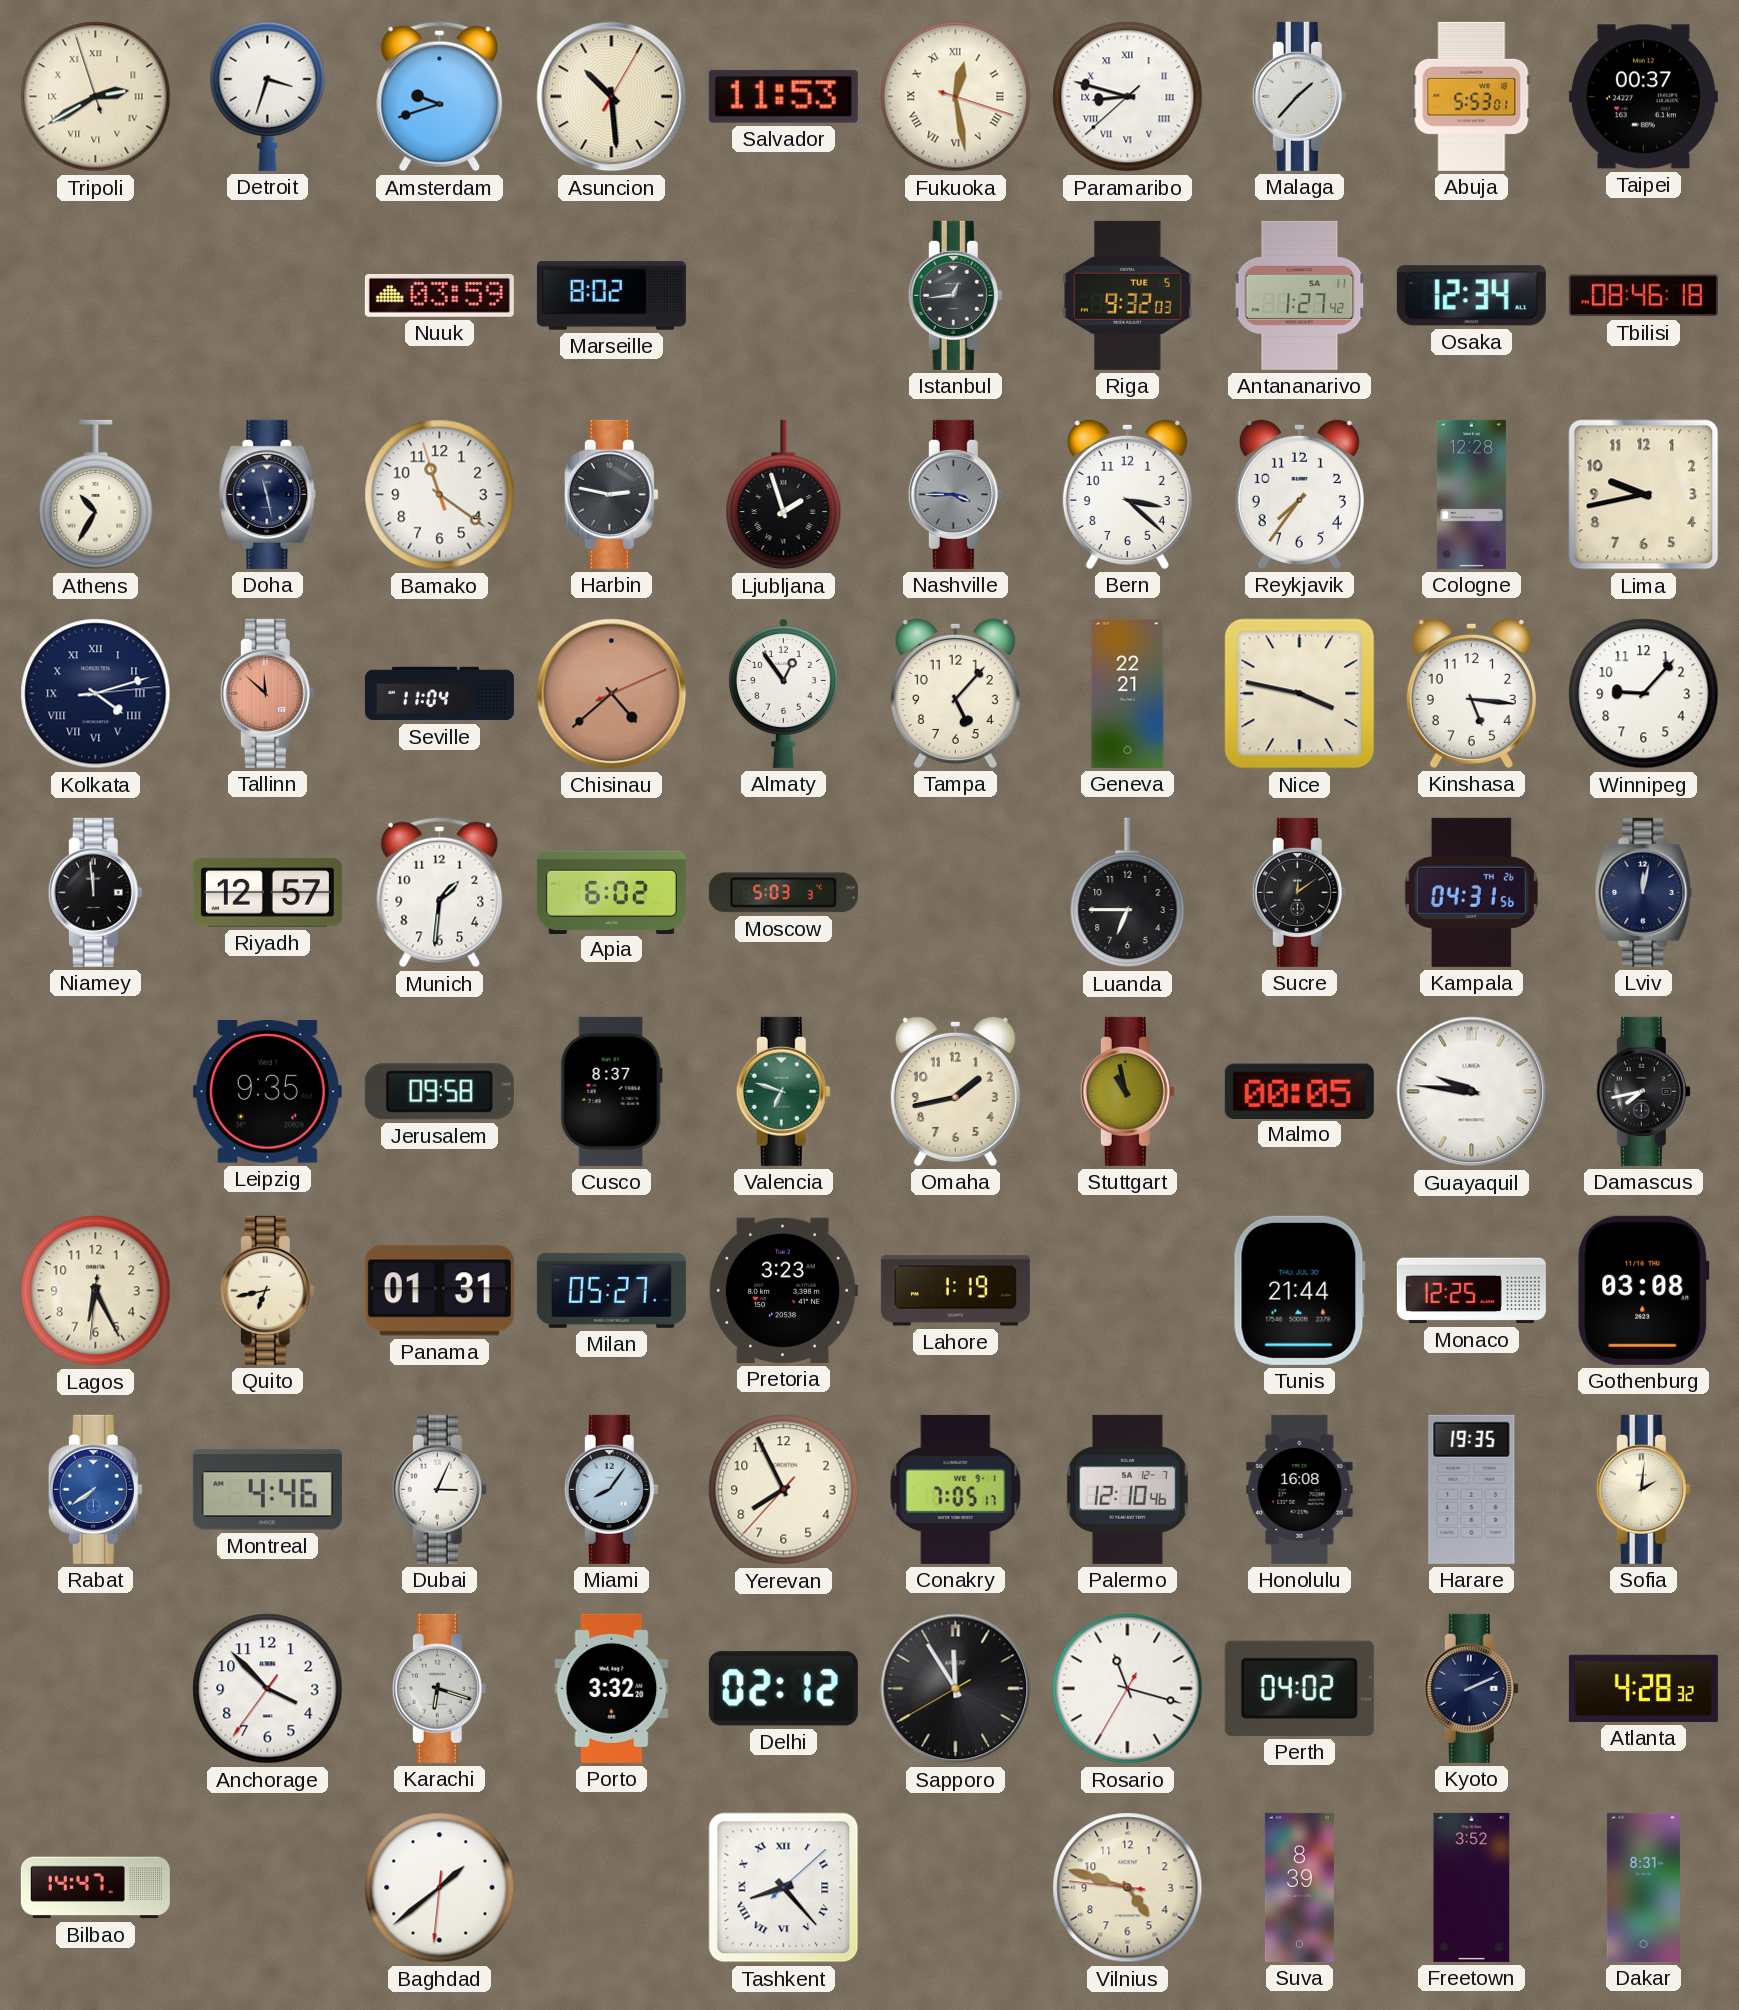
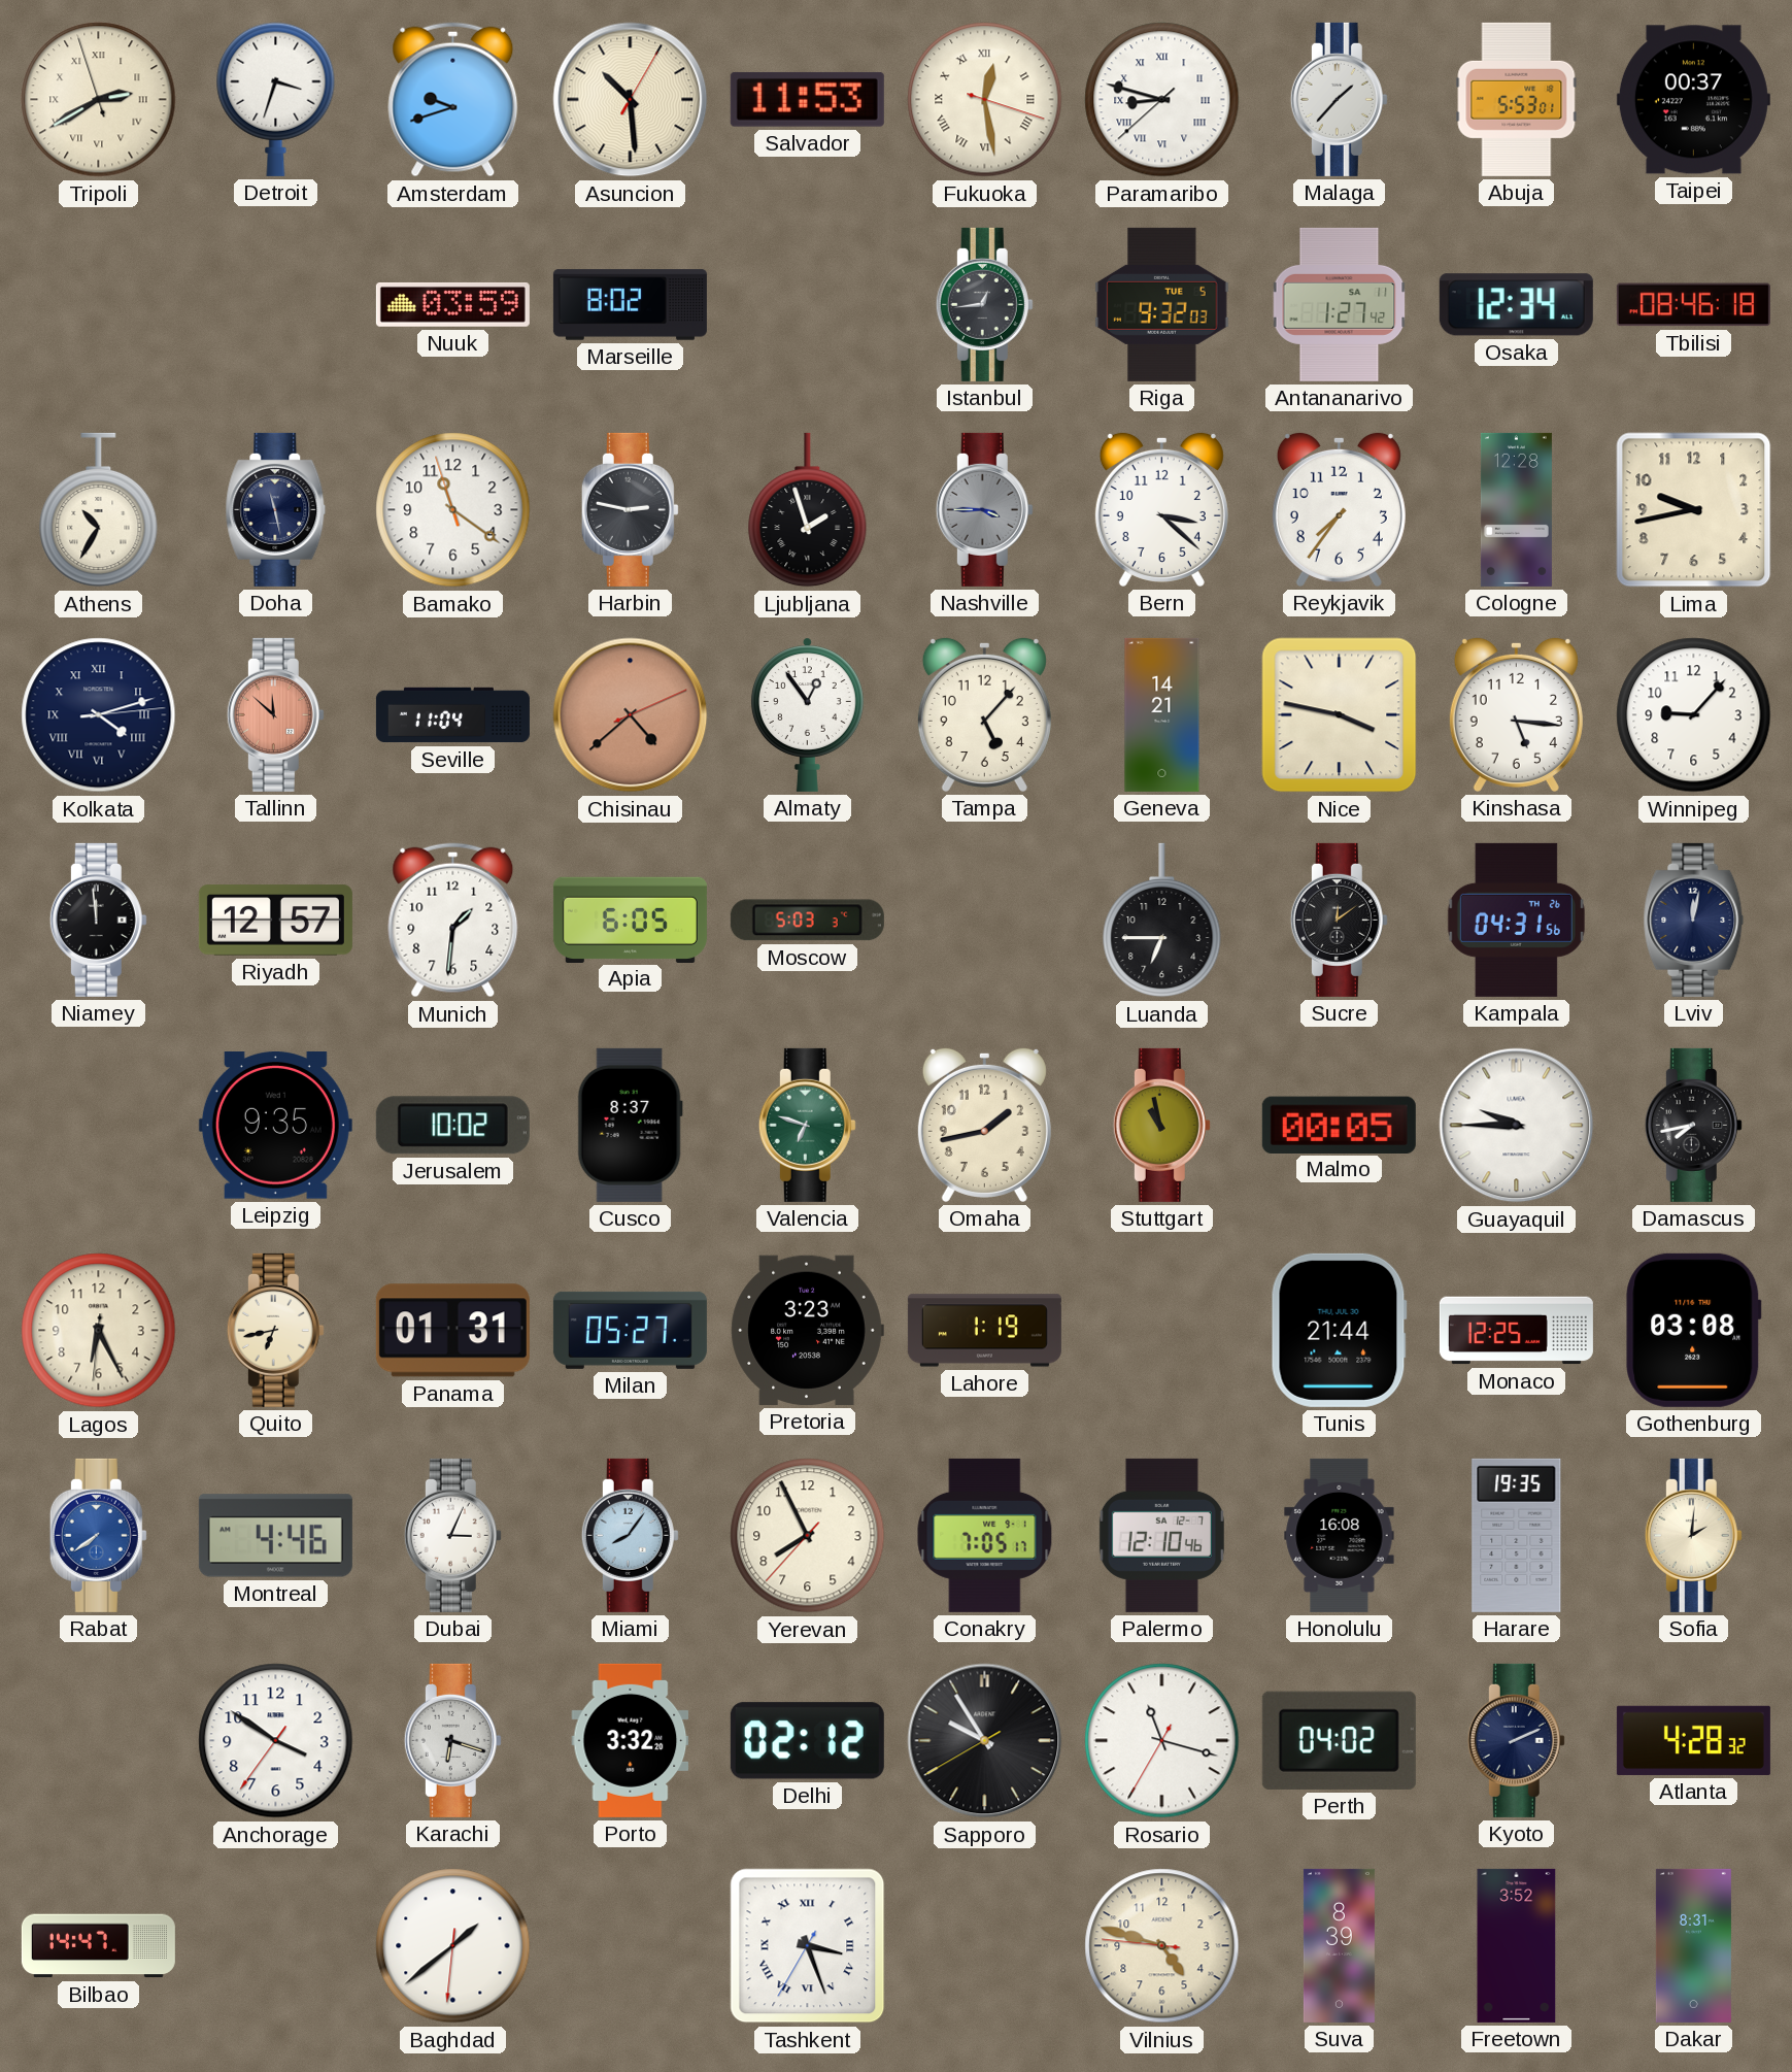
Geneva: 22:21 -> 14:21
Apia: 6:02 -> 6:05
Jerusalem: 09:58 -> 10:02
Guayaquil: 9:46 -> 9:45
Anchorage: 3:52 -> 3:50
Sapporo: 11:54 -> 9:54
Tashkent: 8:23 -> 3:26
